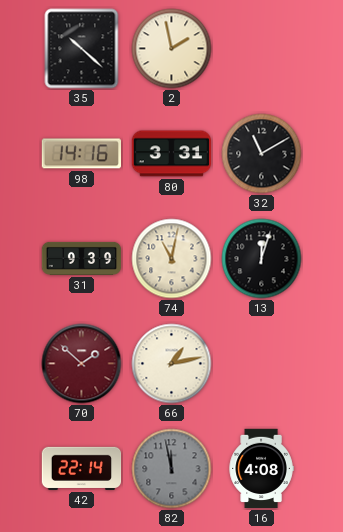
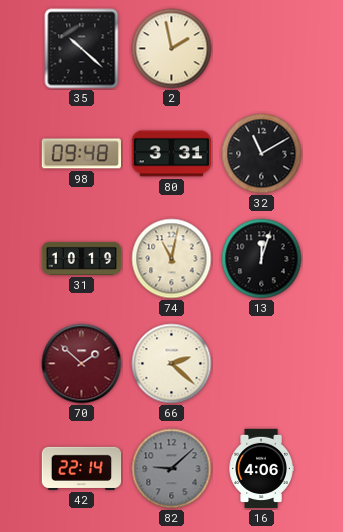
98: 14:16 -> 09:48
31: 9:39 -> 10:19
66: 1:13 -> 2:22
82: 11:58 -> 9:08
16: 4:08 -> 4:06
